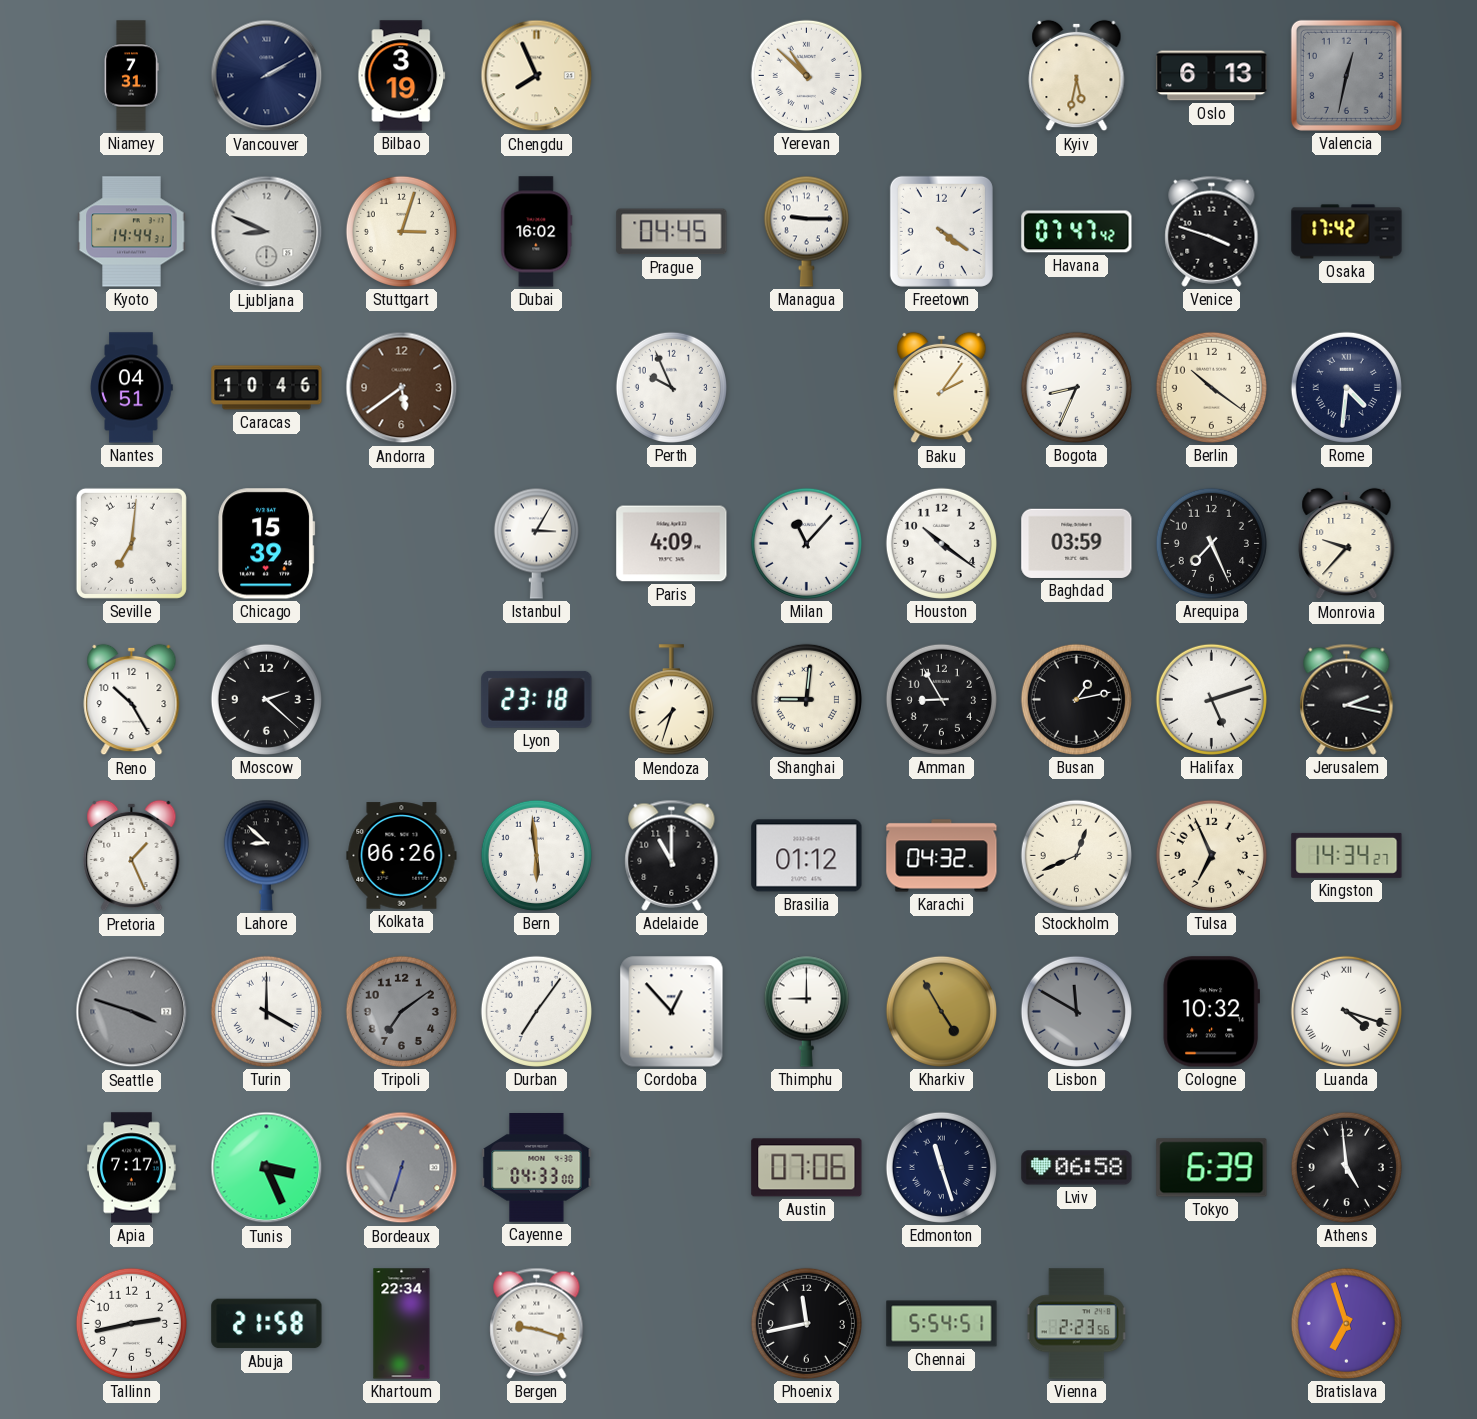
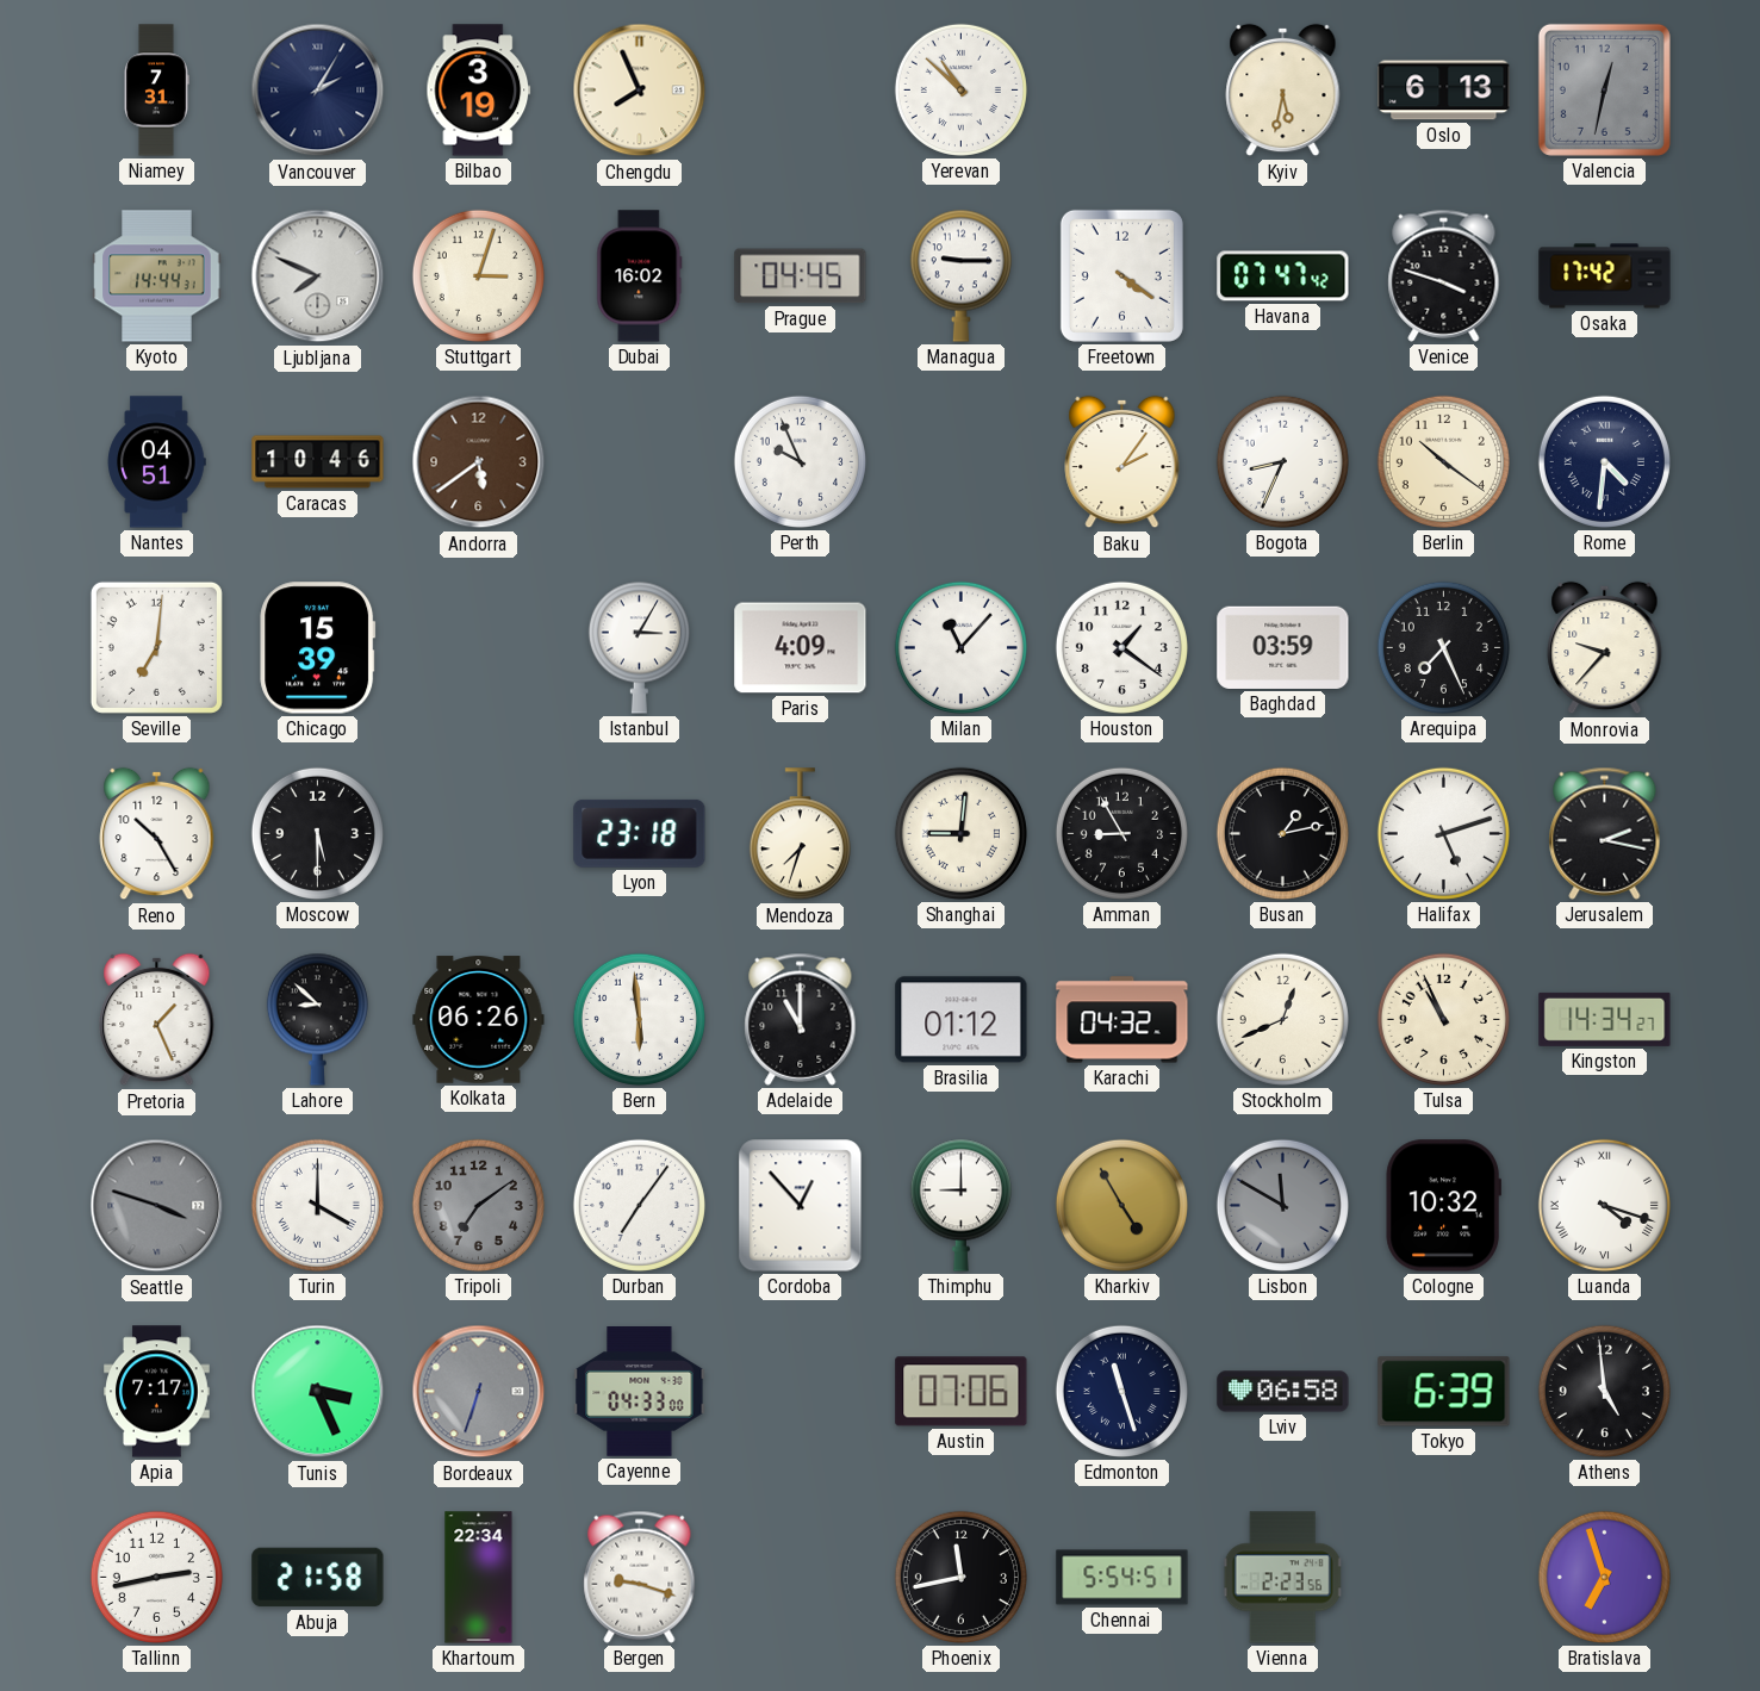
Vancouver: 2:10 -> 2:05
Ljubljana: 8:49 -> 7:49
Houston: 10:21 -> 1:21
Moscow: 2:22 -> 5:30
Tulsa: 6:56 -> 10:56
